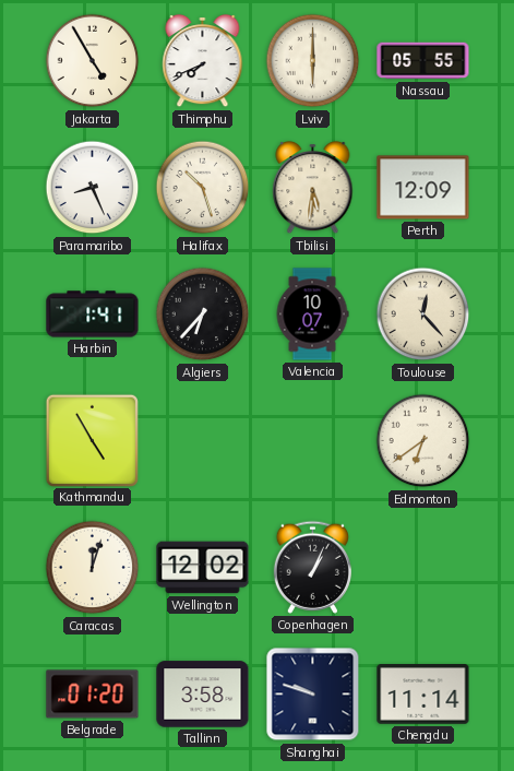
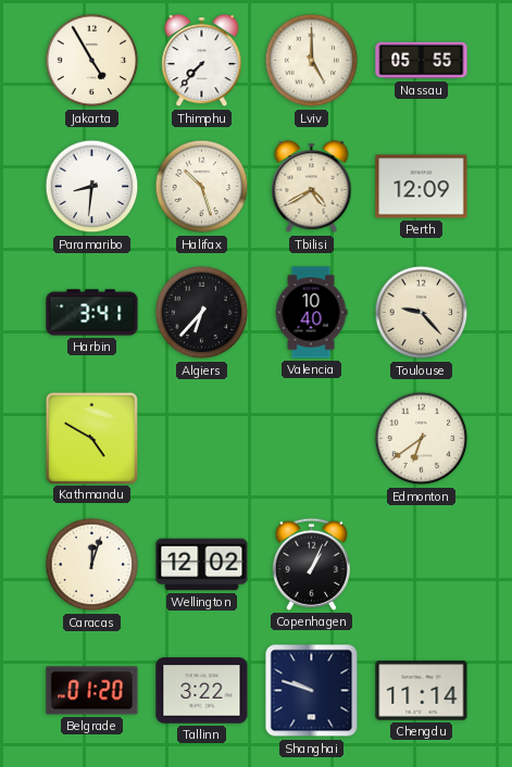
Thimphu: 7:41 -> 7:37
Lviv: 6:00 -> 5:00
Paramaribo: 8:26 -> 8:31
Tbilisi: 5:31 -> 4:40
Harbin: 1:41 -> 3:41
Valencia: 10:07 -> 10:40
Toulouse: 12:23 -> 9:23
Kathmandu: 4:55 -> 4:50
Tallinn: 3:58 -> 3:22
